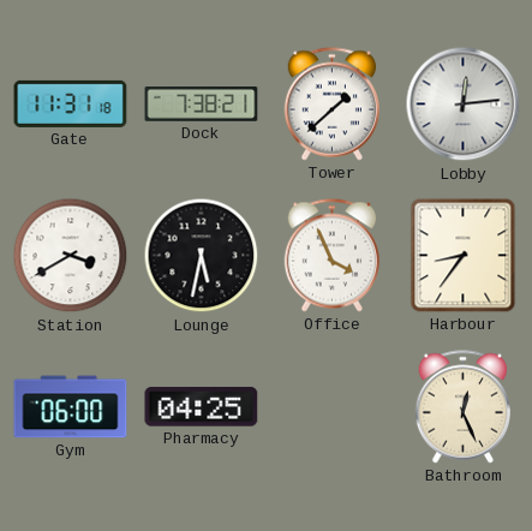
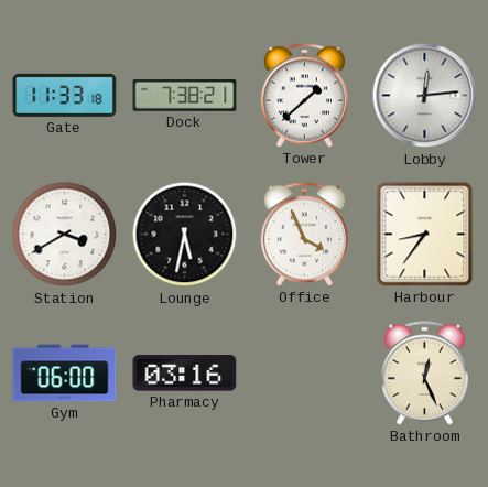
Gate: 11:31 -> 11:33
Pharmacy: 04:25 -> 03:16
